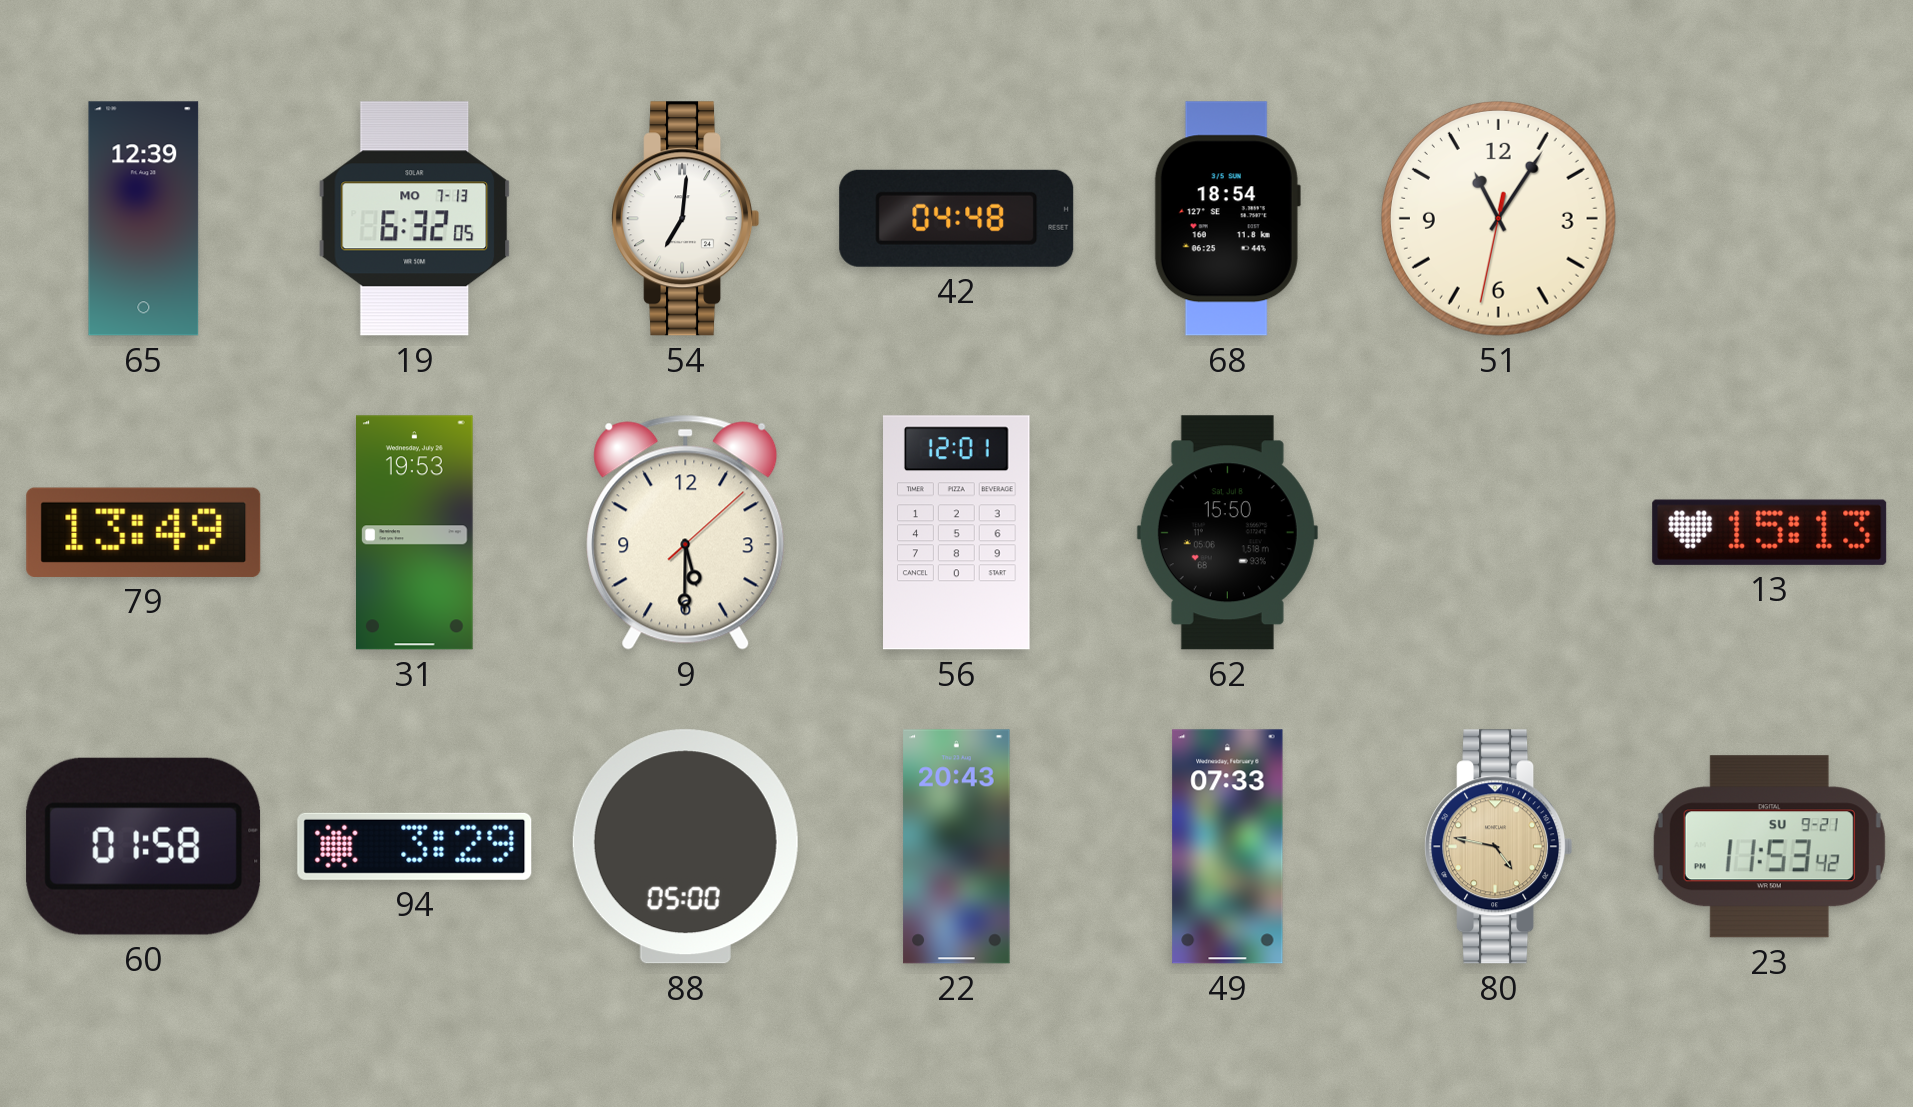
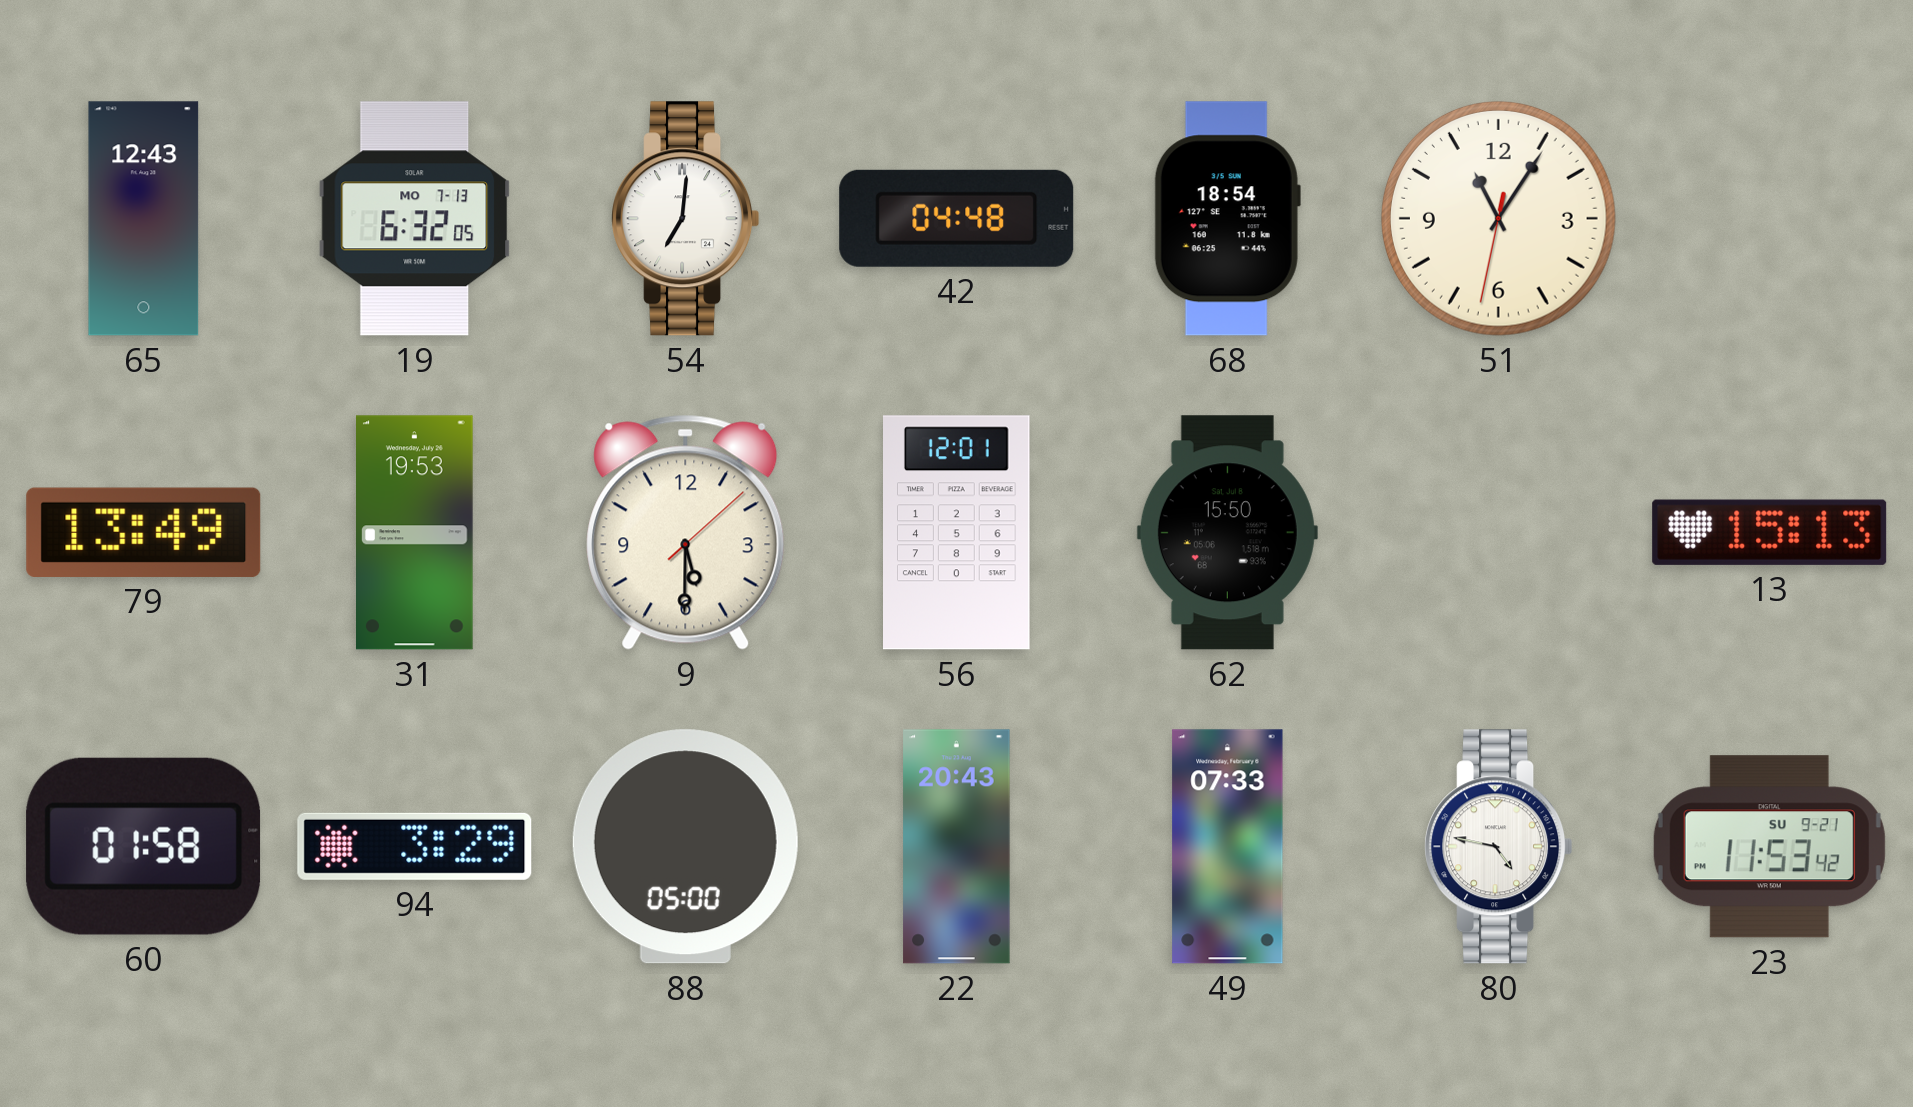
65: 12:39 -> 12:43
80 dial: champagne -> white
